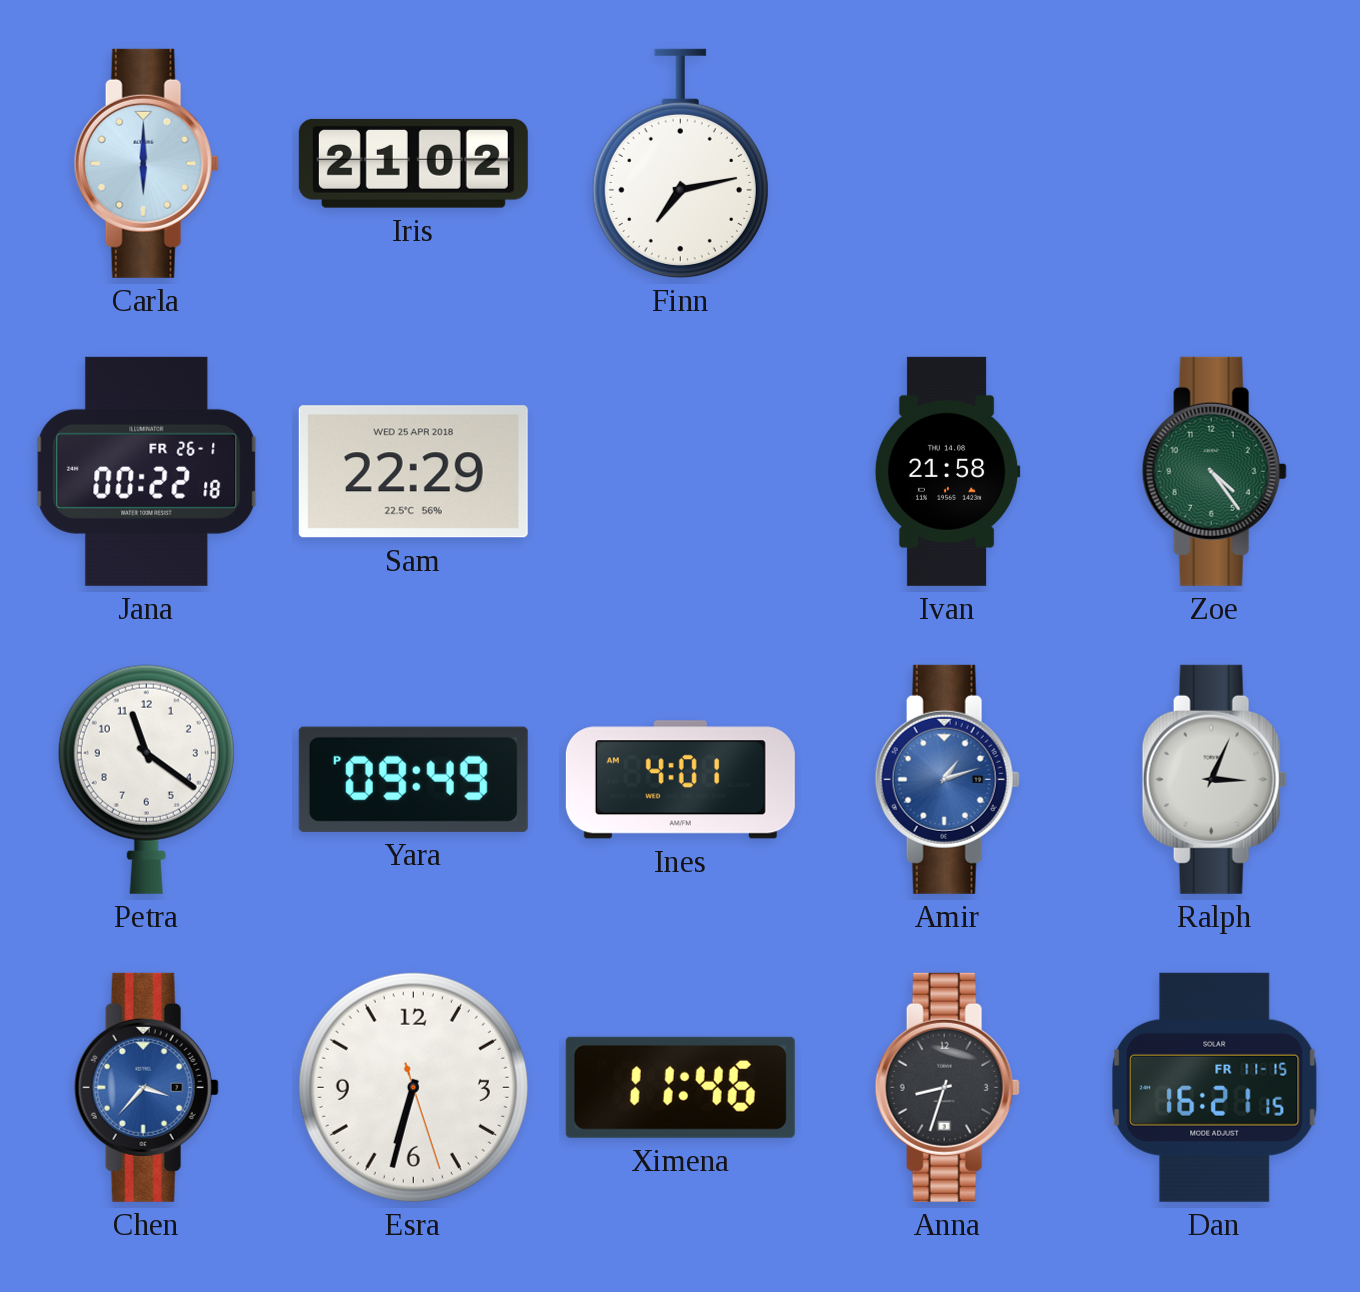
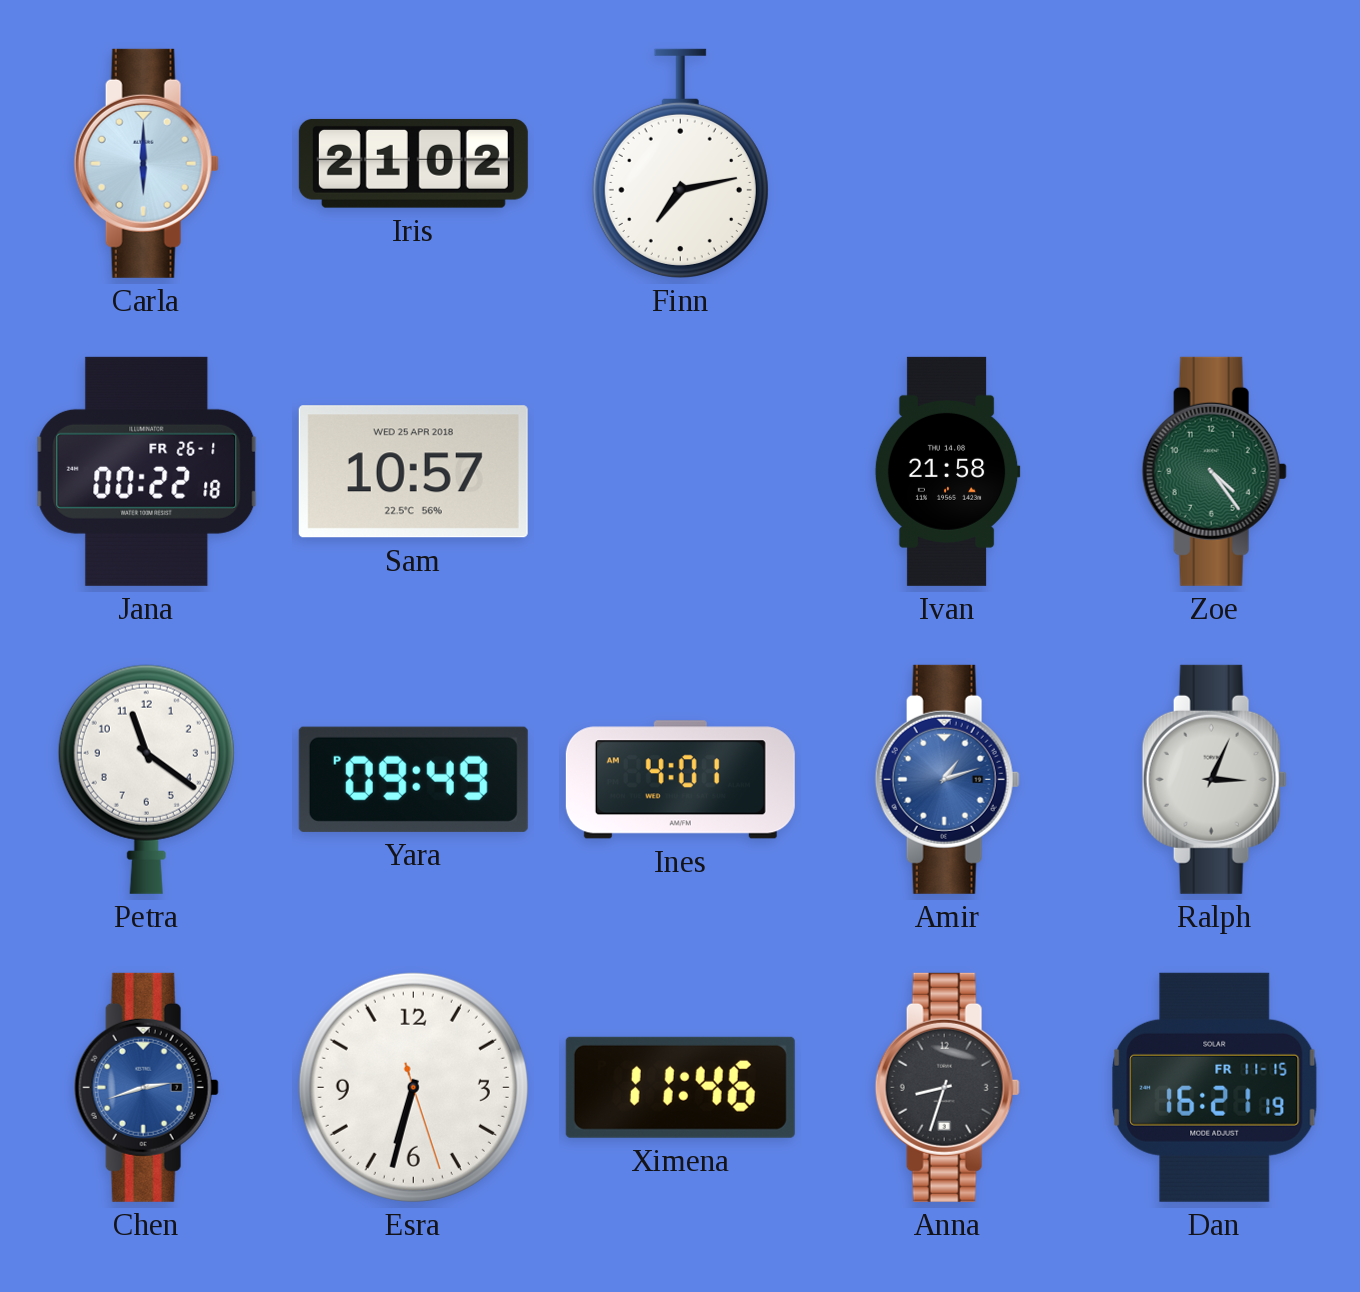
Sam: 22:29 -> 10:57
Chen: 3:37 -> 2:42
Dan: 16:21:15 -> 16:21:19
